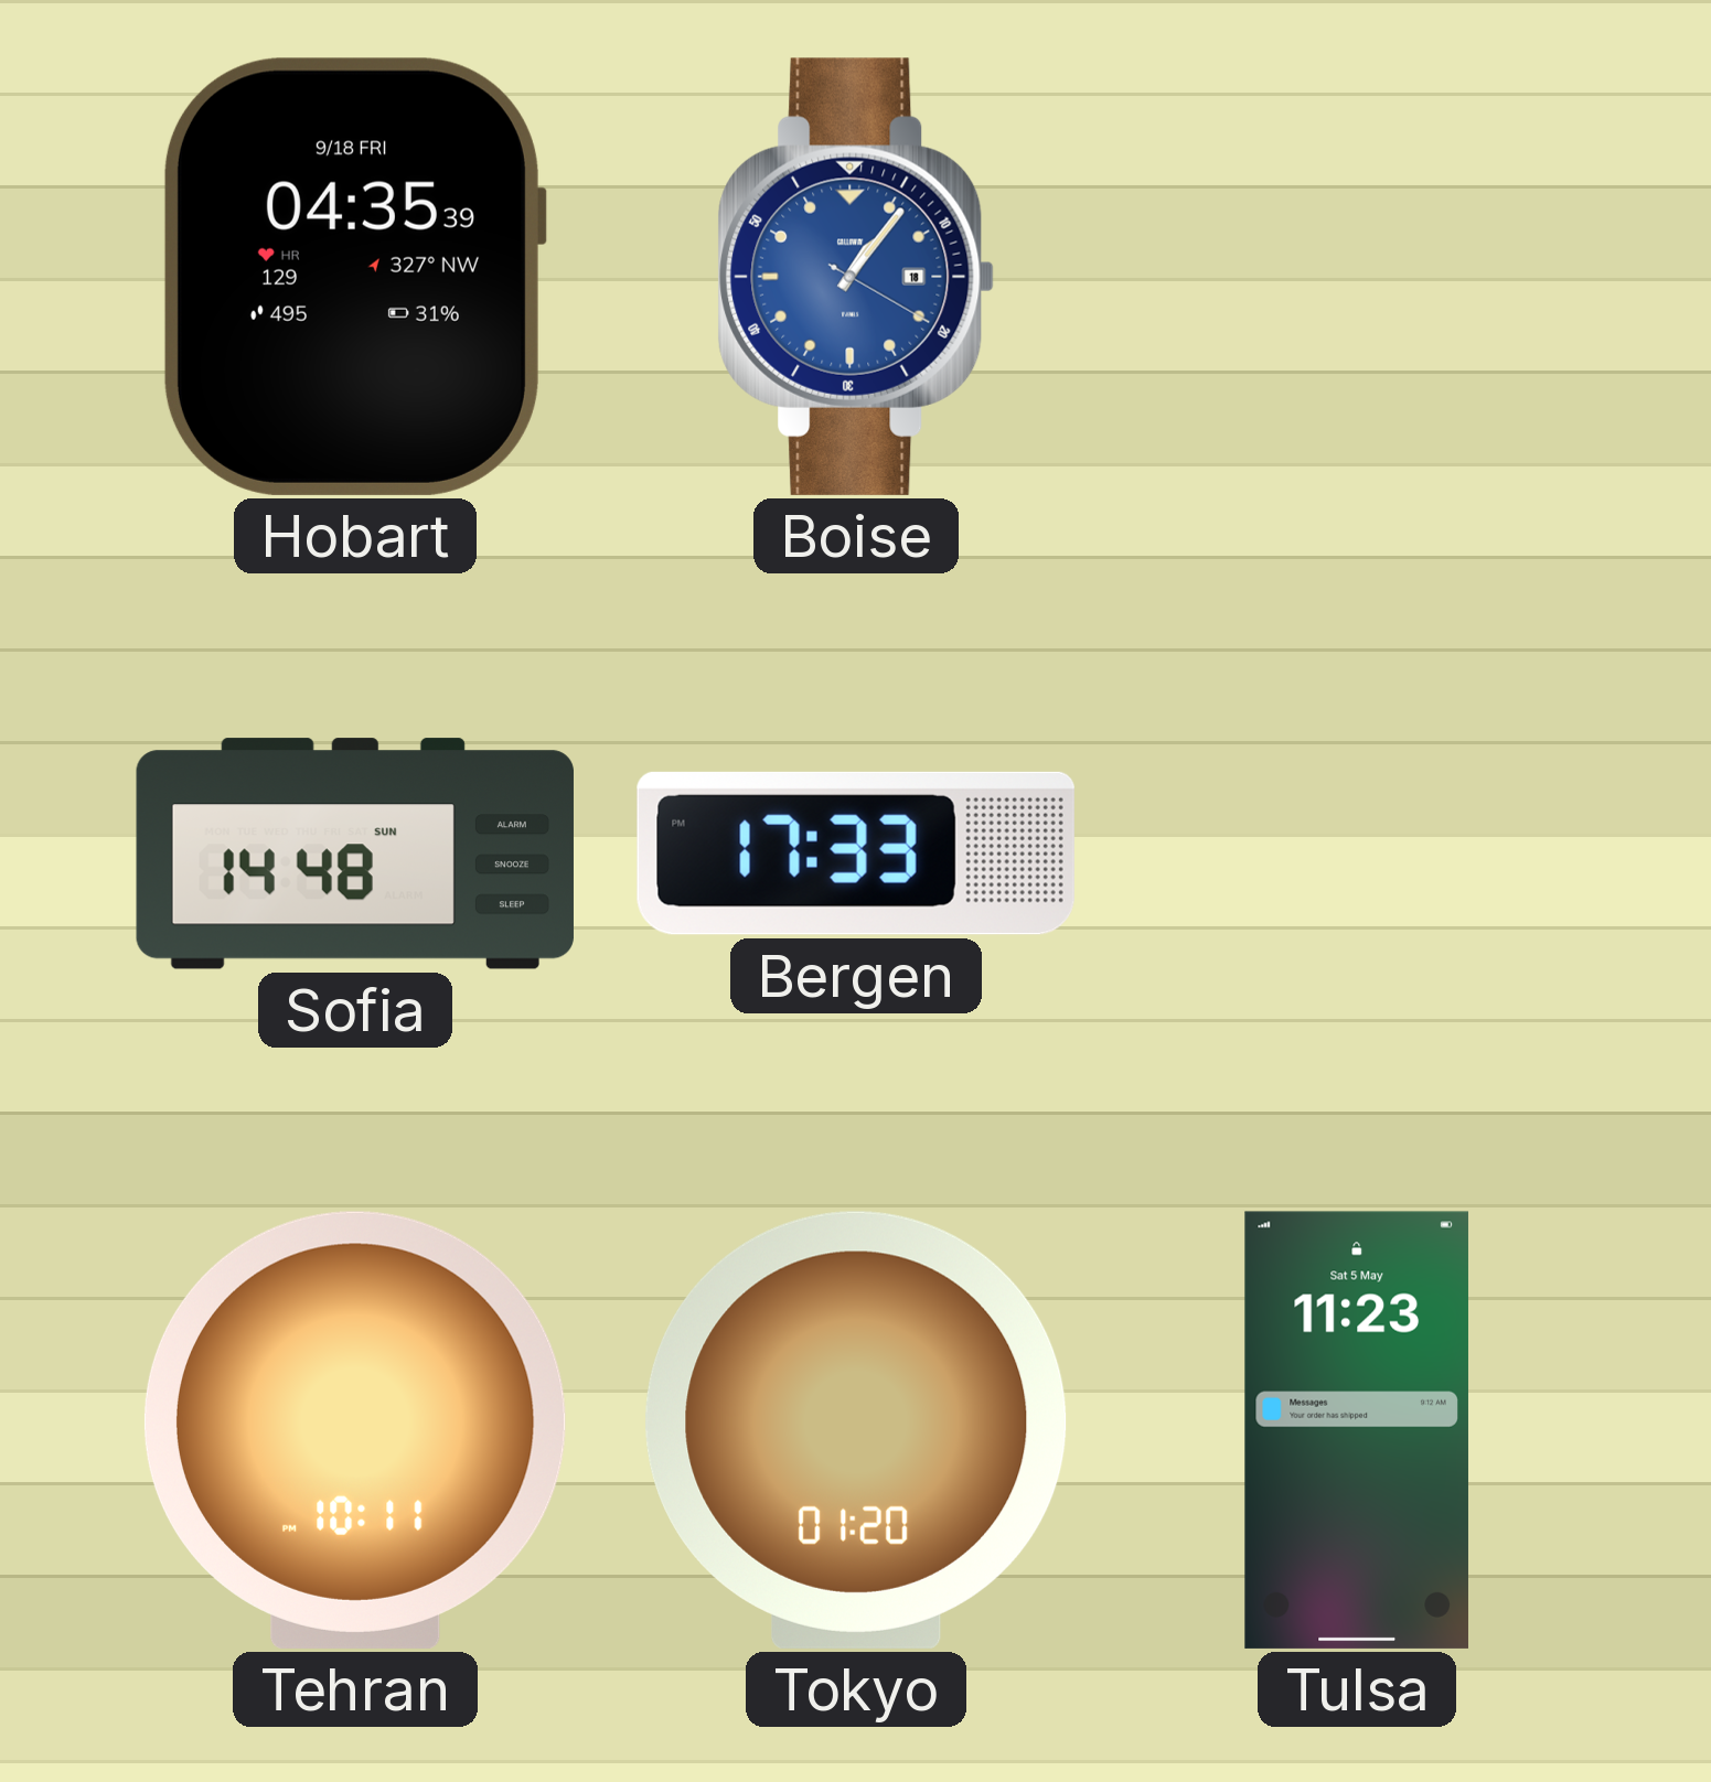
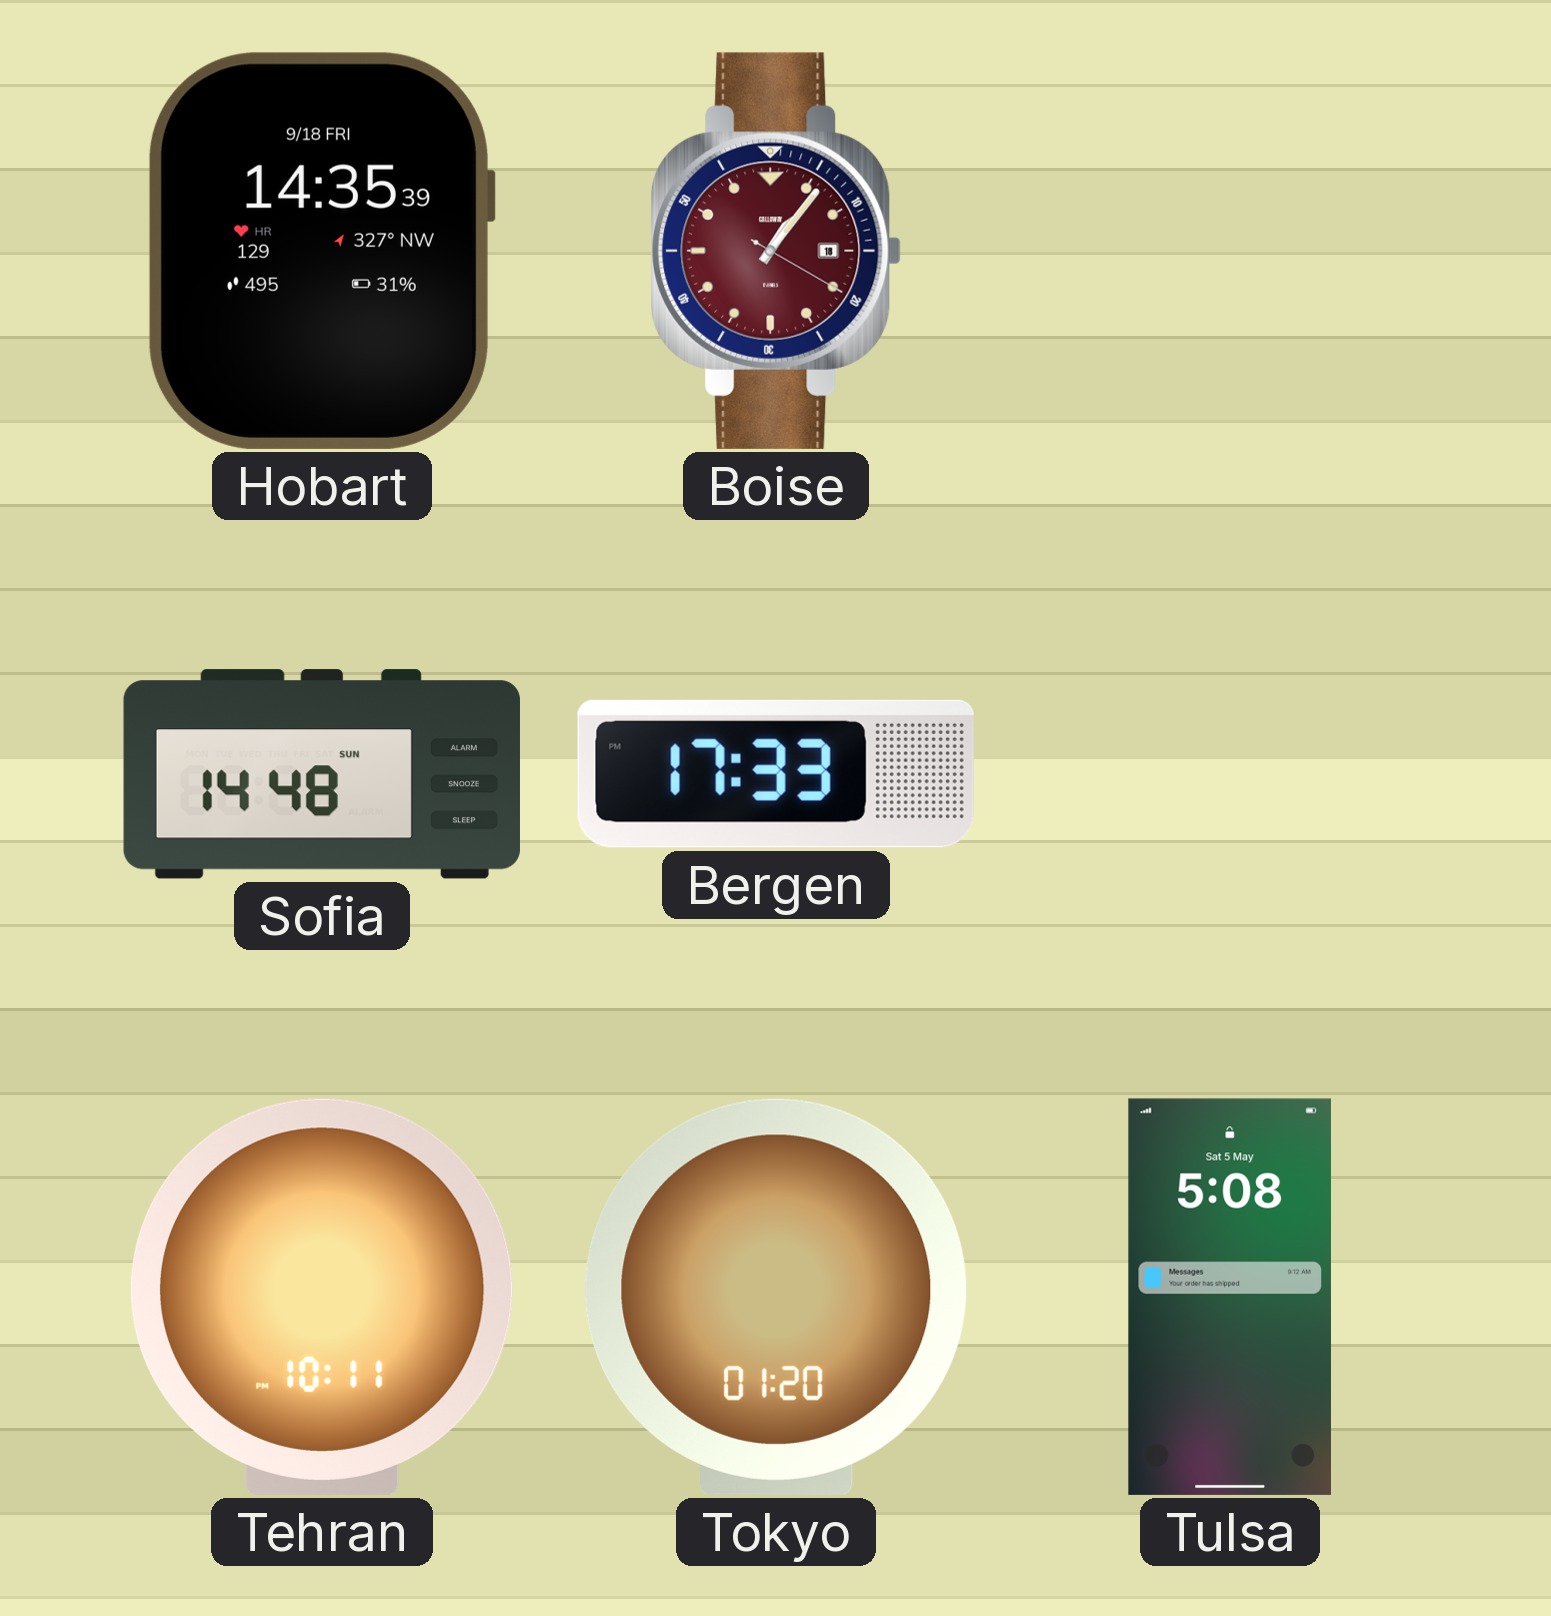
Hobart: 04:35 -> 14:35
Boise dial: blue -> burgundy
Tulsa: 11:23 -> 5:08
